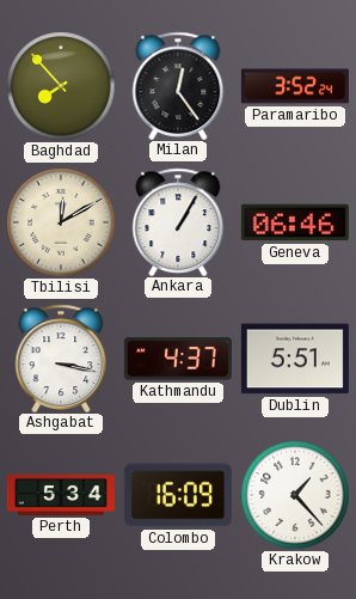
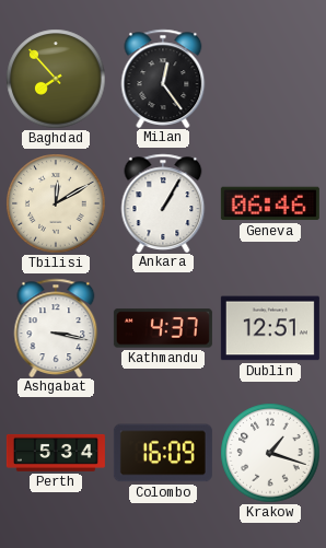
Paramaribo: 3:52 -> none
Dublin: 5:51 -> 12:51
Krakow: 1:23 -> 1:18
